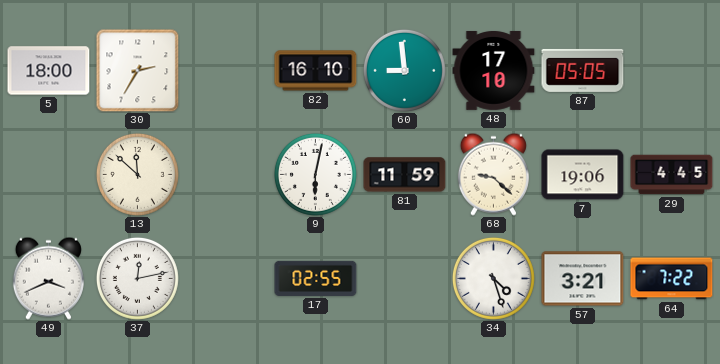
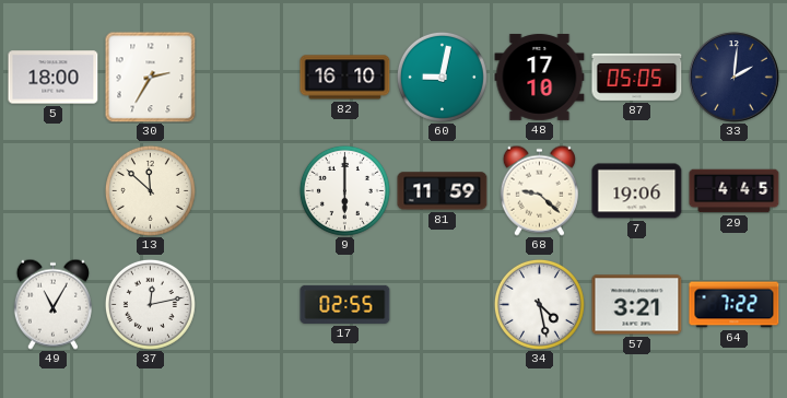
60: 8:59 -> 9:02
33: none -> 2:01
9: 6:02 -> 6:00
49: 3:41 -> 11:05
34: 4:27 -> 4:28
